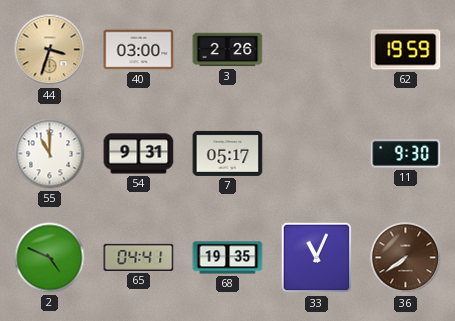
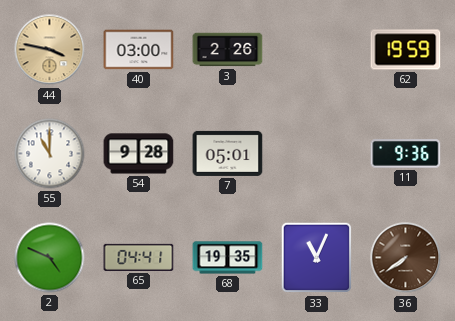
44: 3:33 -> 3:47
54: 9:31 -> 9:28
7: 05:17 -> 05:01
11: 9:30 -> 9:36
